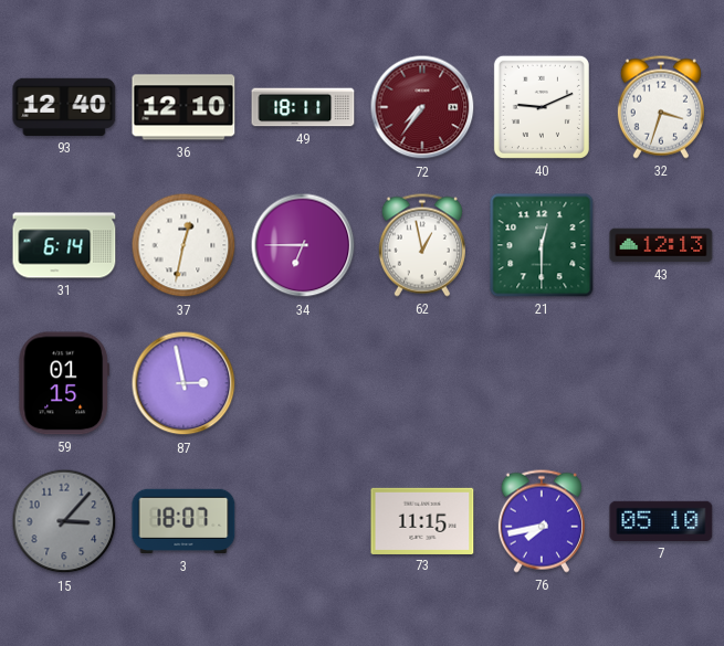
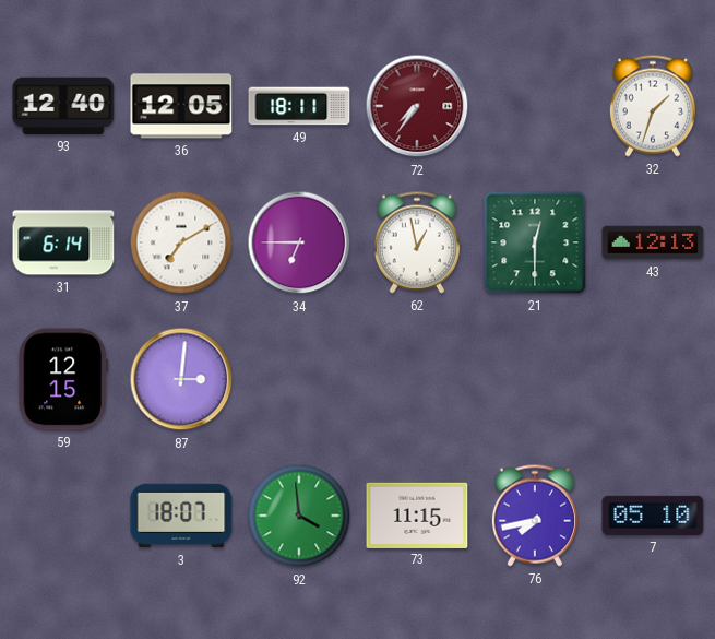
36: 12:10 -> 12:05
40: 9:11 -> none
32: 3:33 -> 1:33
37: 12:32 -> 7:10
59: 01:15 -> 12:15
87: 2:58 -> 3:01
15: 3:07 -> none
92: none -> 3:59
